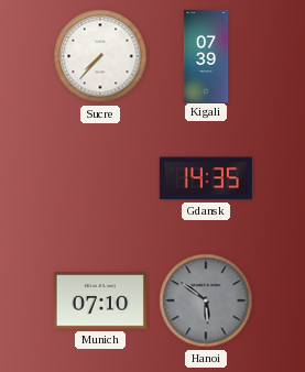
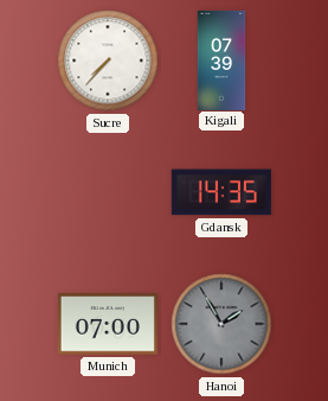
Munich: 07:10 -> 07:00
Hanoi: 5:51 -> 1:55
